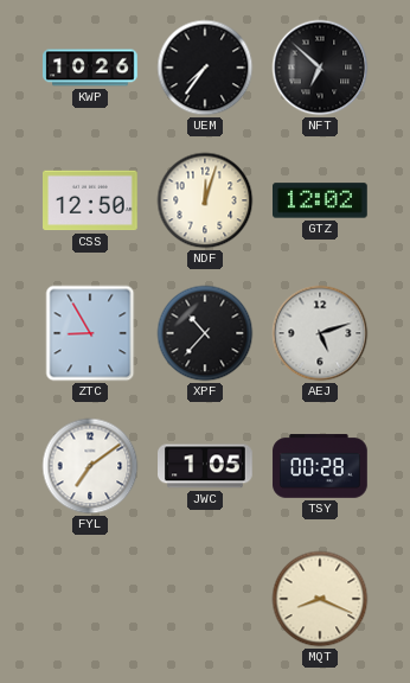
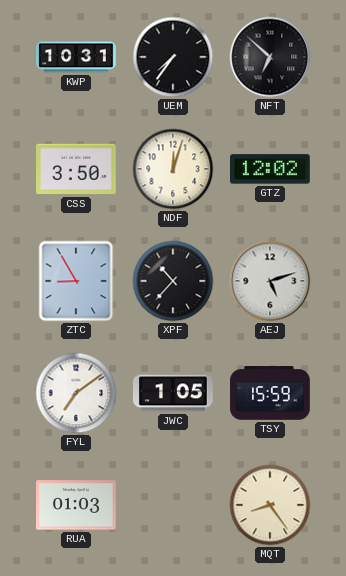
KWP: 10:26 -> 10:31
CSS: 12:50 -> 3:50
TSY: 00:28 -> 15:59
RUA: none -> 01:03
MQT: 8:19 -> 8:24
